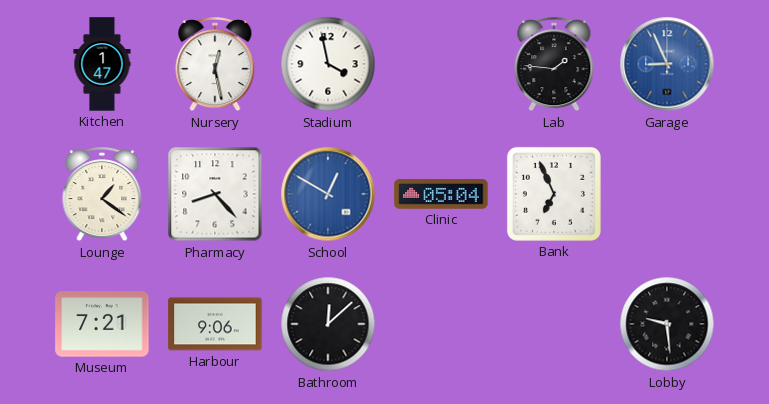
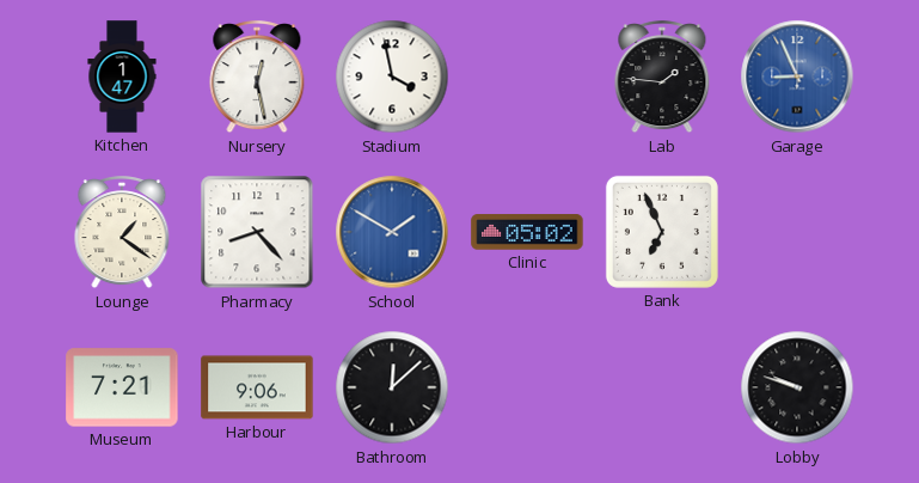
School: 12:50 -> 1:50
Clinic: 05:04 -> 05:02
Lobby: 9:29 -> 9:48
